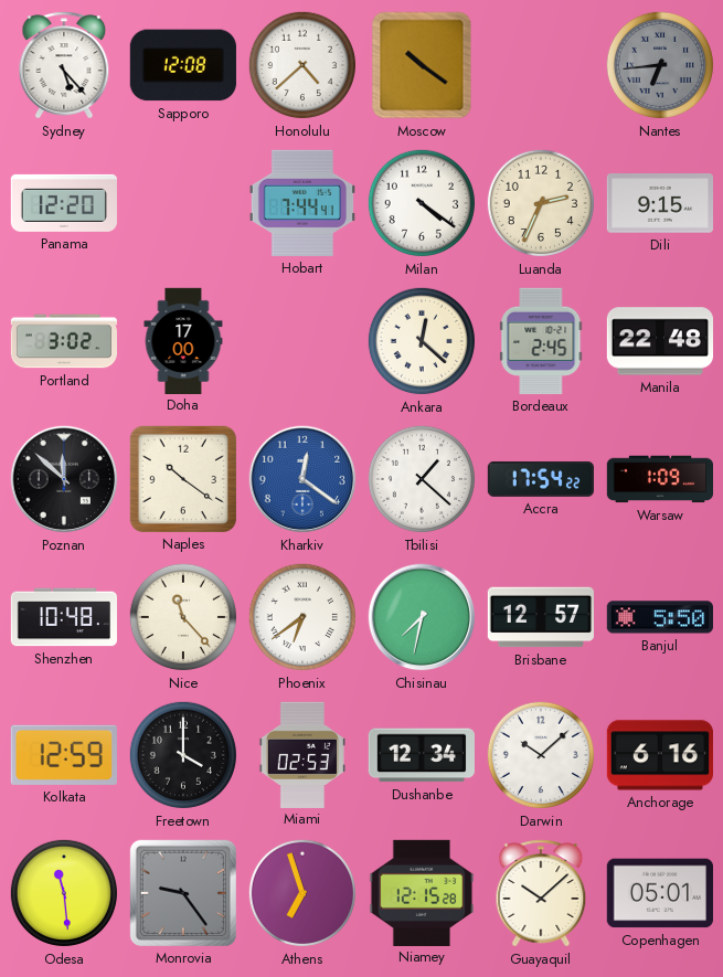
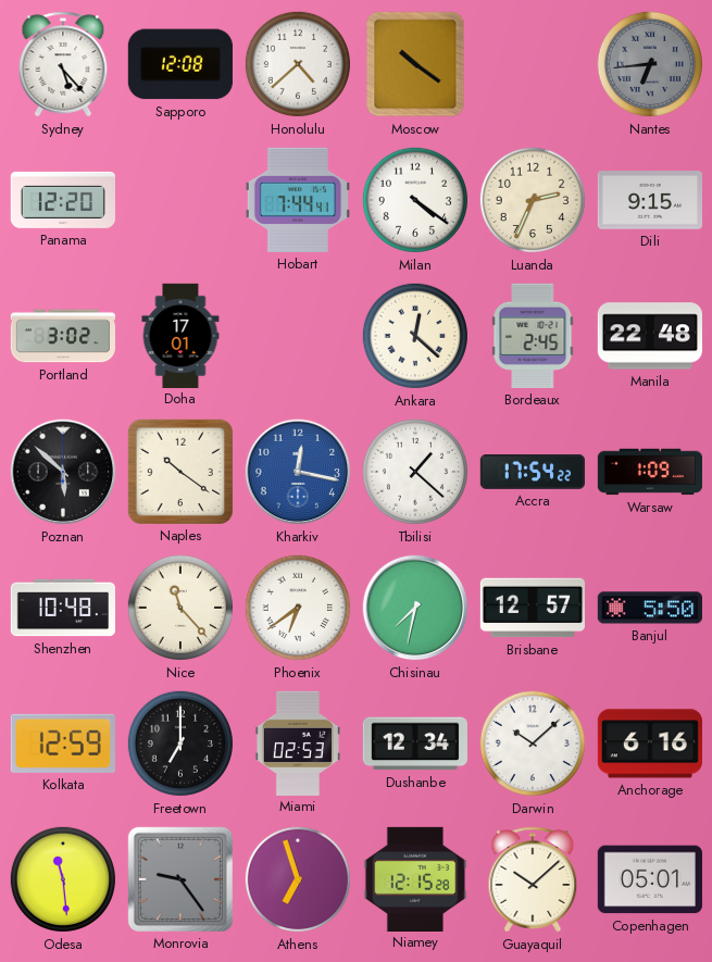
Doha: 17:00 -> 17:01
Poznan: 11:52 -> 5:52
Kharkiv: 12:21 -> 12:17
Freetown: 4:00 -> 7:00
